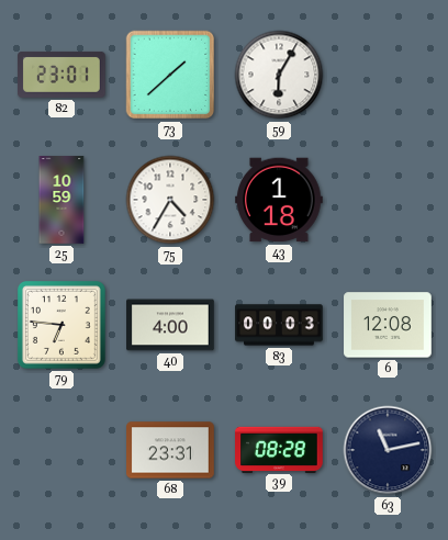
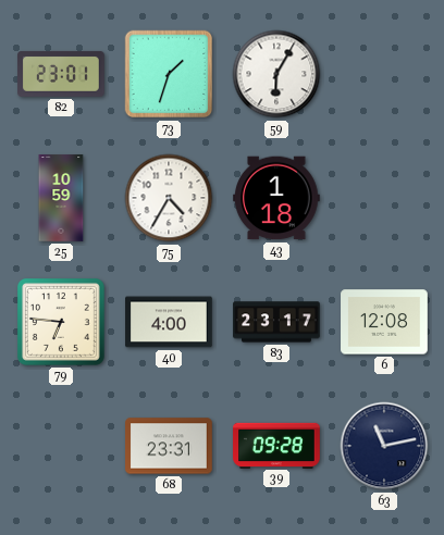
73: 1:38 -> 1:33
83: 00:03 -> 23:17
39: 08:28 -> 09:28
